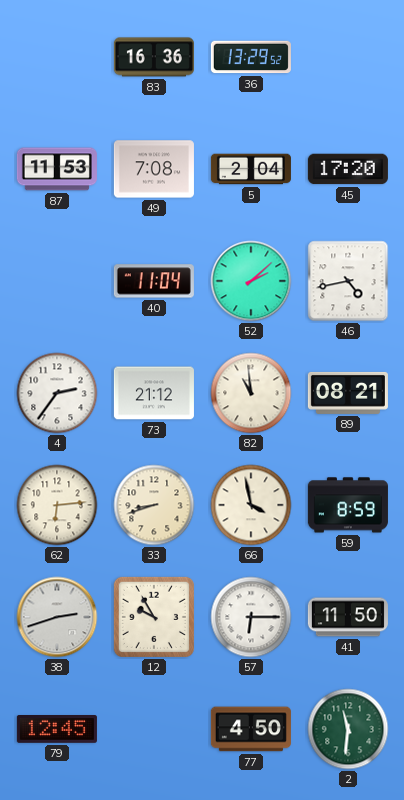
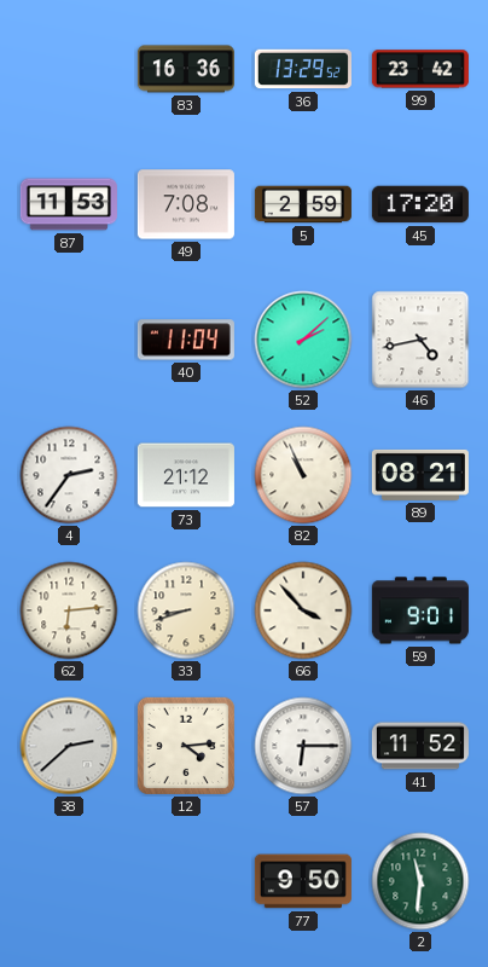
99: none -> 23:42
5: 2:04 -> 2:59
82: 10:59 -> 10:56
66: 3:58 -> 3:53
59: 8:59 -> 9:01
38: 2:42 -> 2:38
12: 9:55 -> 4:14
41: 11:50 -> 11:52
79: 12:45 -> none
77: 4:50 -> 9:50
